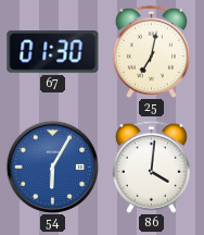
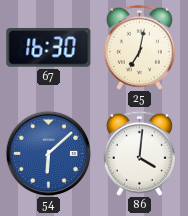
67: 01:30 -> 16:30
54: 6:05 -> 6:08
